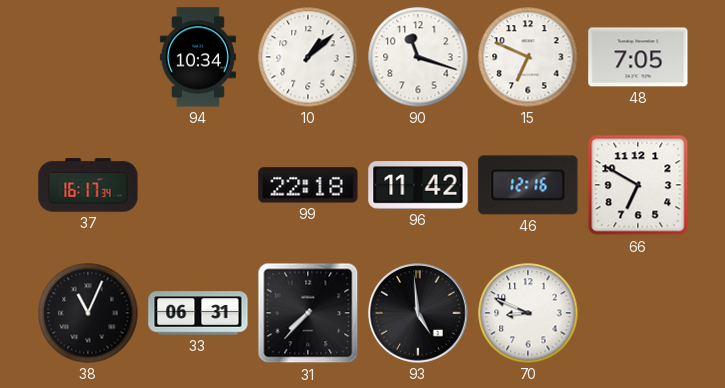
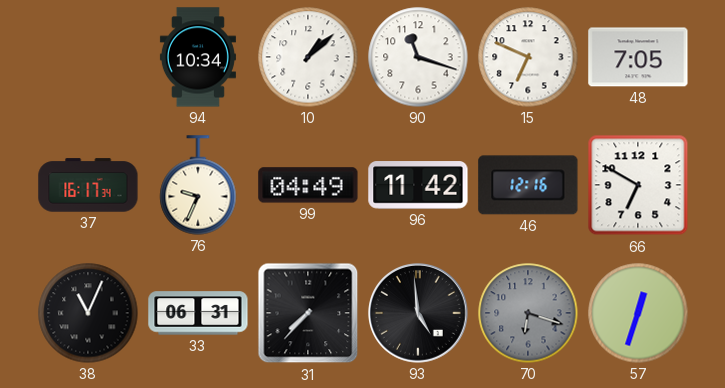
76: none -> 9:34
99: 22:18 -> 04:49
70: 8:49 -> 6:18
70 dial: white -> grey
57: none -> 12:33
